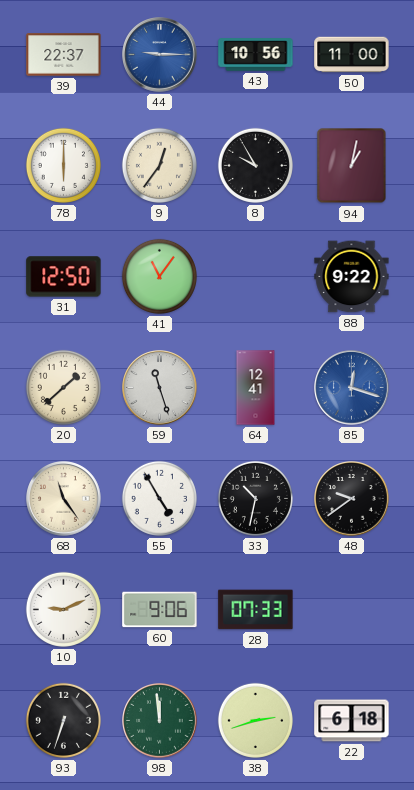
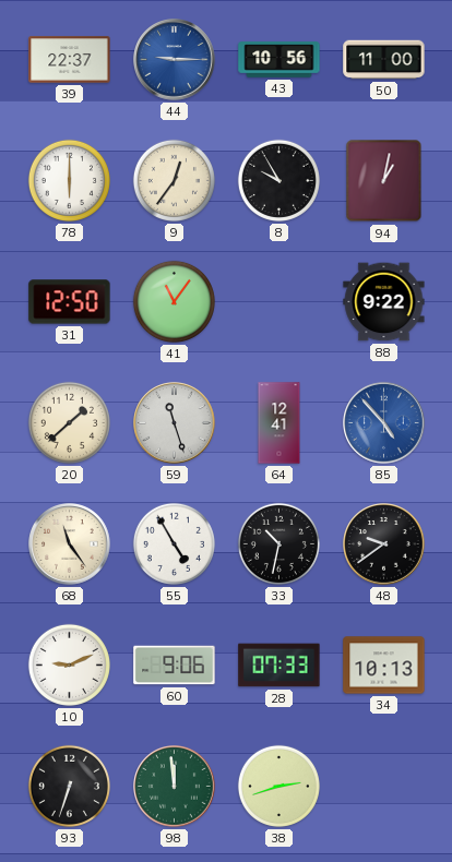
85: 12:18 -> 4:53
34: none -> 10:13
22: 6:18 -> none
